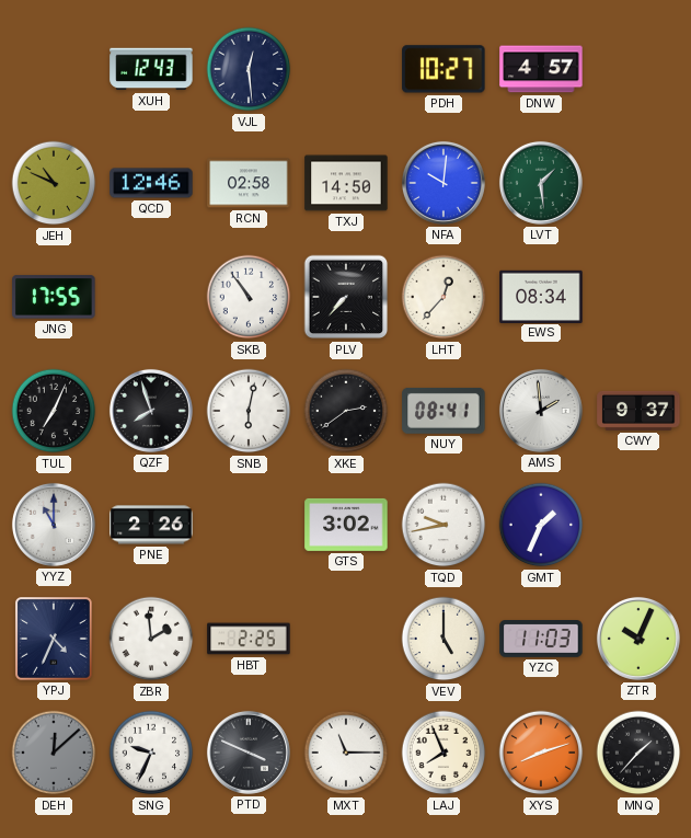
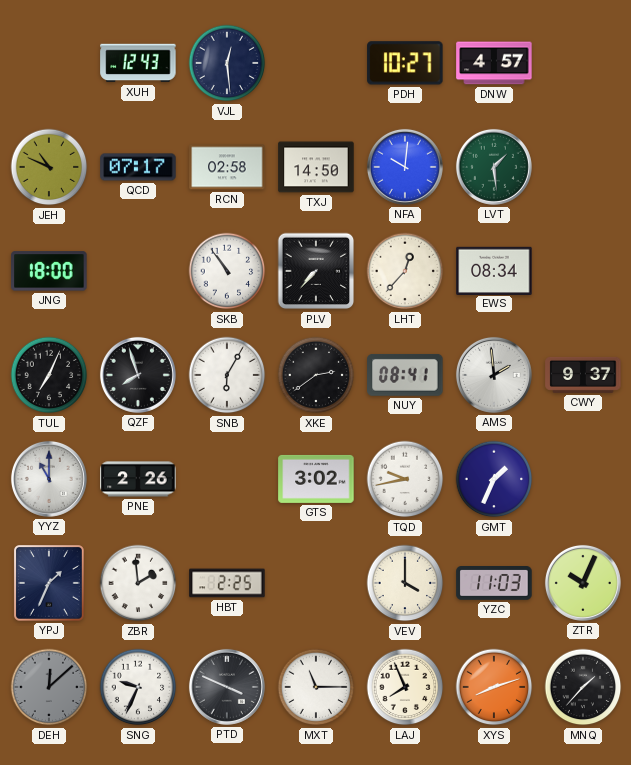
QCD: 12:46 -> 07:17
JNG: 17:55 -> 18:00
SNB: 6:02 -> 6:05
YPJ: 4:34 -> 1:34
VEV: 5:00 -> 4:00
